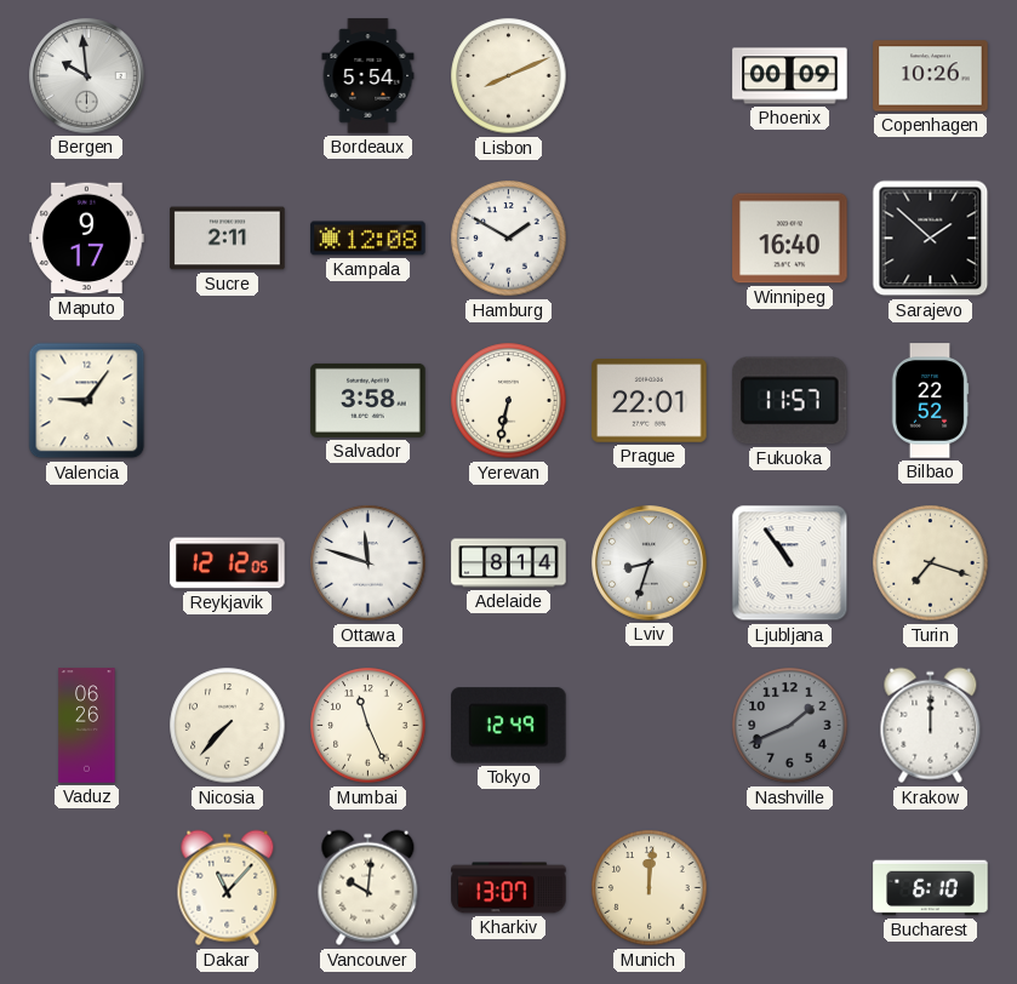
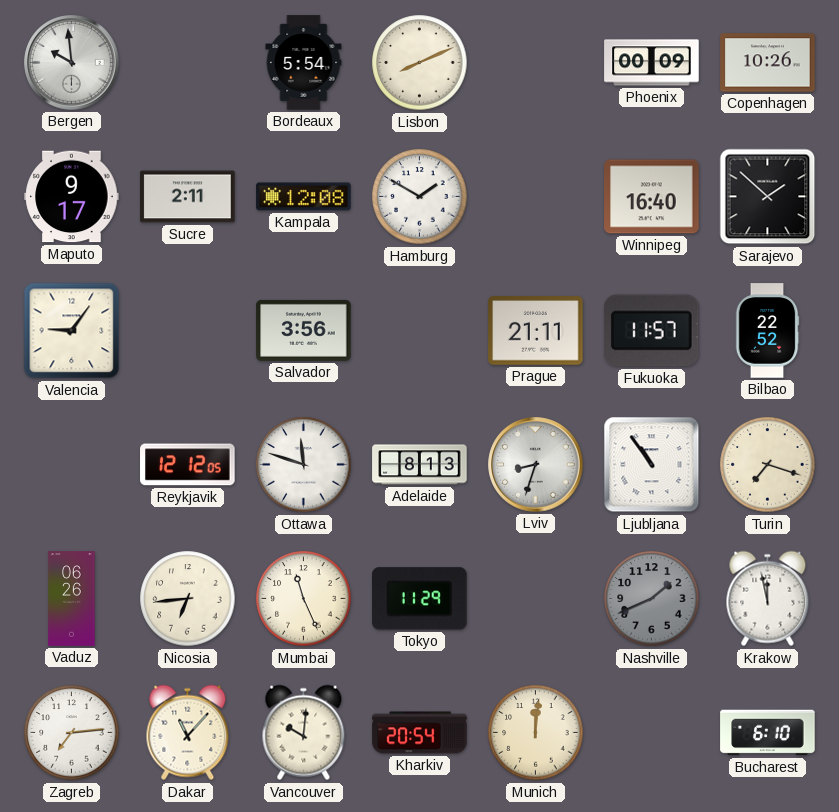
Salvador: 3:58 -> 3:56
Yerevan: 6:32 -> none
Prague: 22:01 -> 21:11
Adelaide: 8:14 -> 8:13
Nicosia: 7:37 -> 6:44
Tokyo: 12:49 -> 11:29
Krakow: 12:00 -> 11:58
Zagreb: none -> 7:14
Kharkiv: 13:07 -> 20:54
